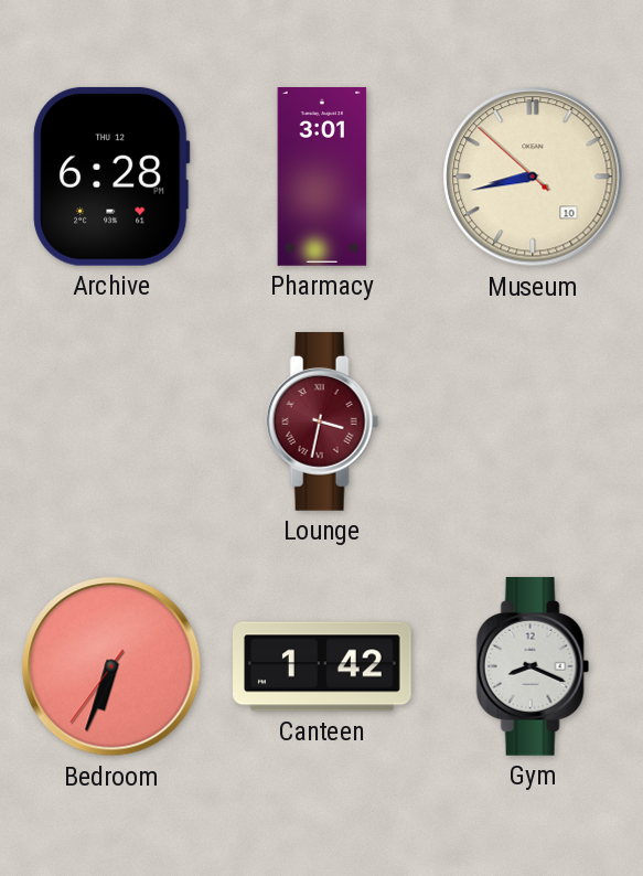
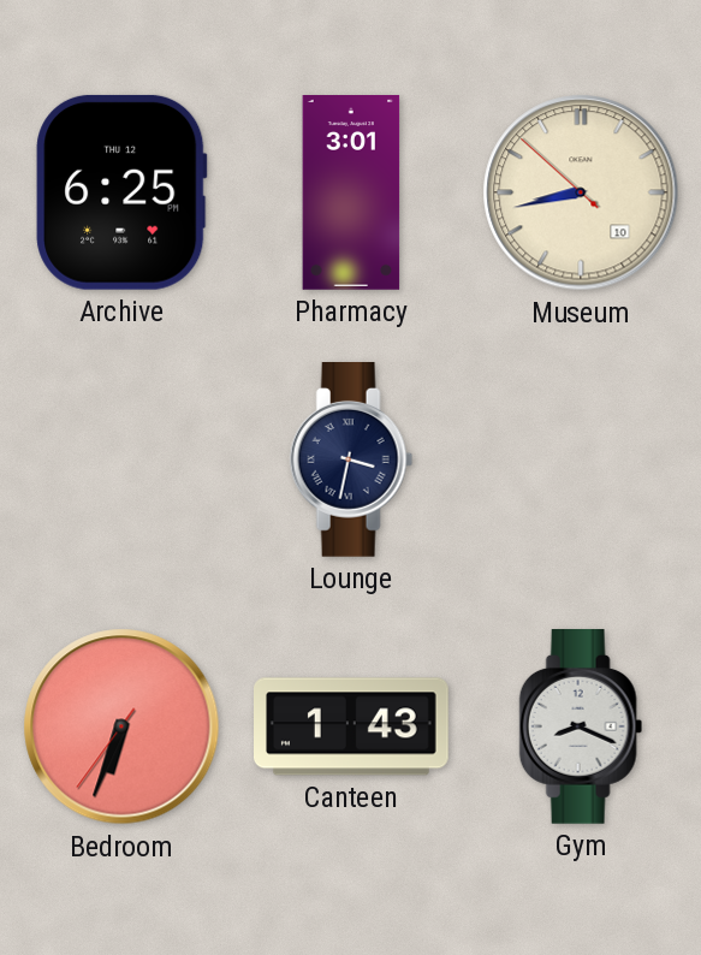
Archive: 6:28 -> 6:25
Lounge dial: burgundy -> navy
Canteen: 1:42 -> 1:43
